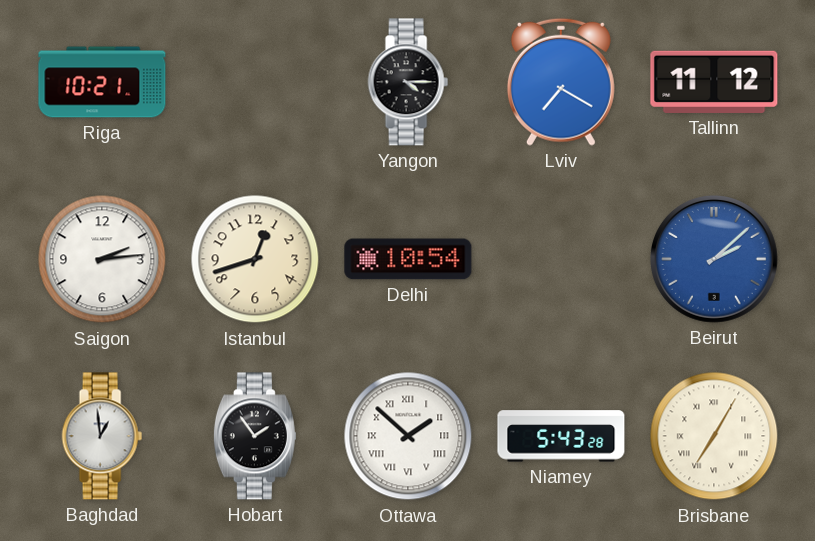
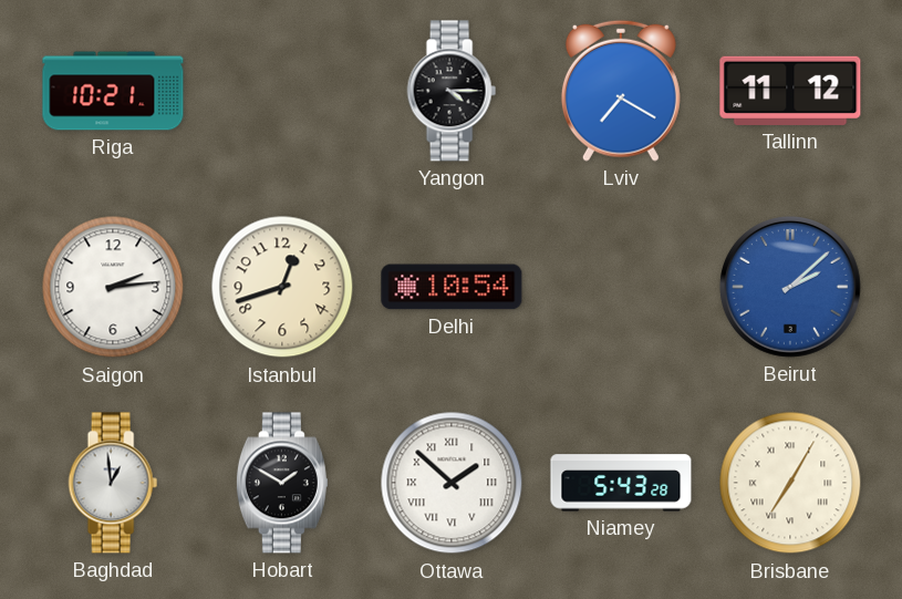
Hobart: 1:54 -> 1:50
